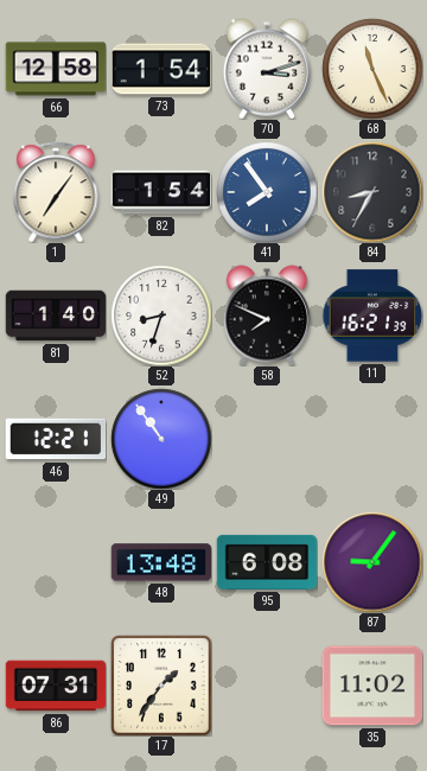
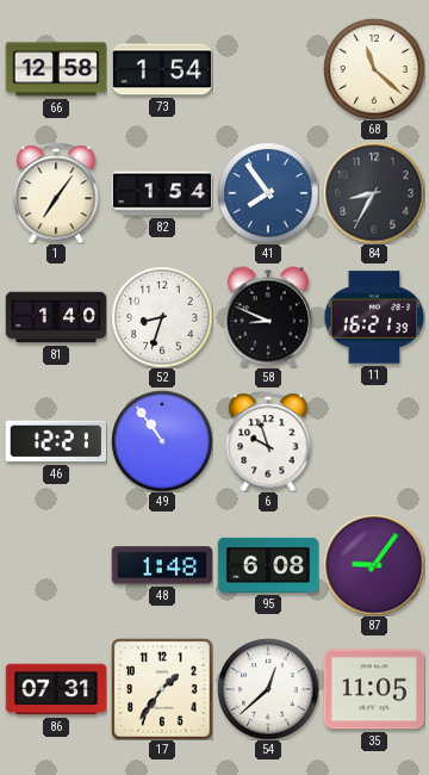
70: 3:12 -> none
68: 11:26 -> 11:22
58: 7:49 -> 8:49
6: none -> 9:57
48: 13:48 -> 1:48
54: none -> 12:38
35: 11:02 -> 11:05
